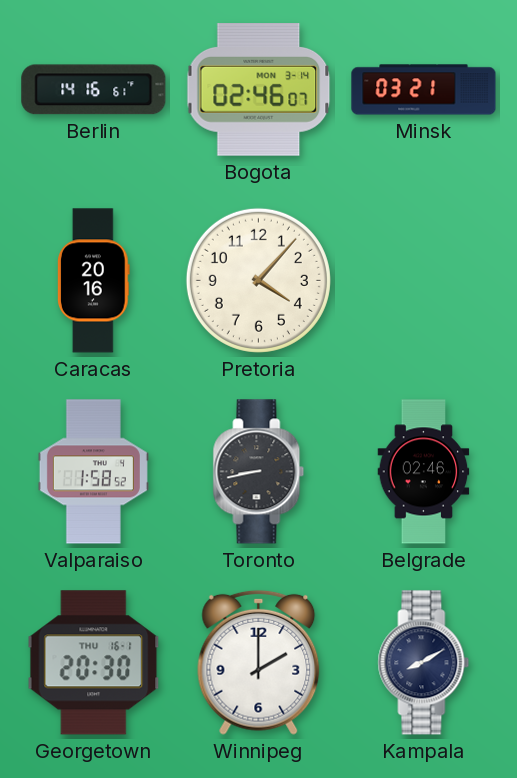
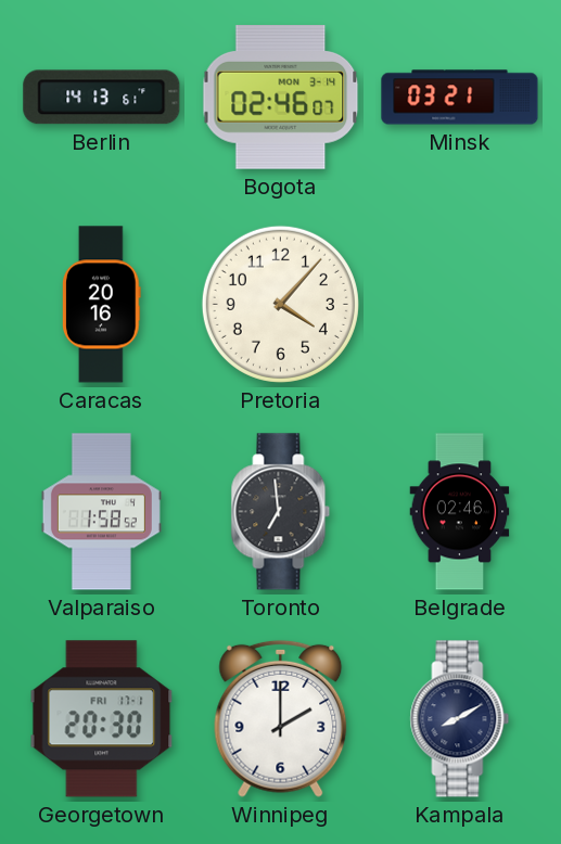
Berlin: 14:16 -> 14:13
Toronto: 8:43 -> 6:59
Georgetown date: THU 16-1 -> FRI 17-1
